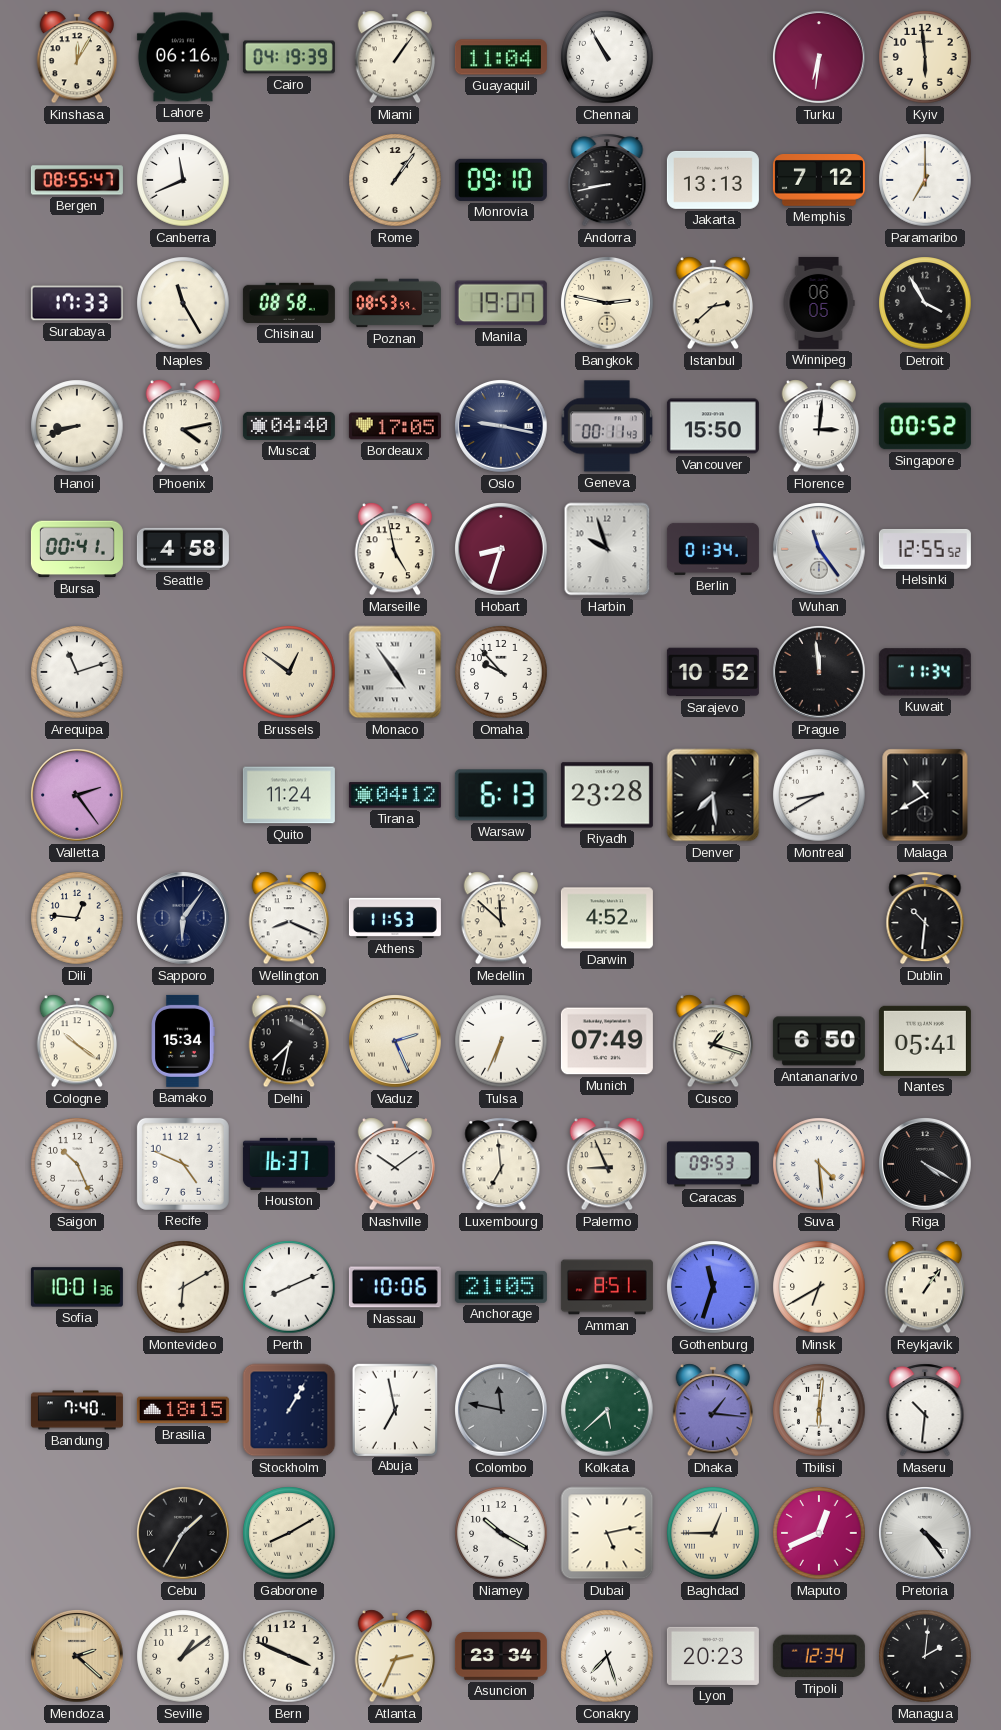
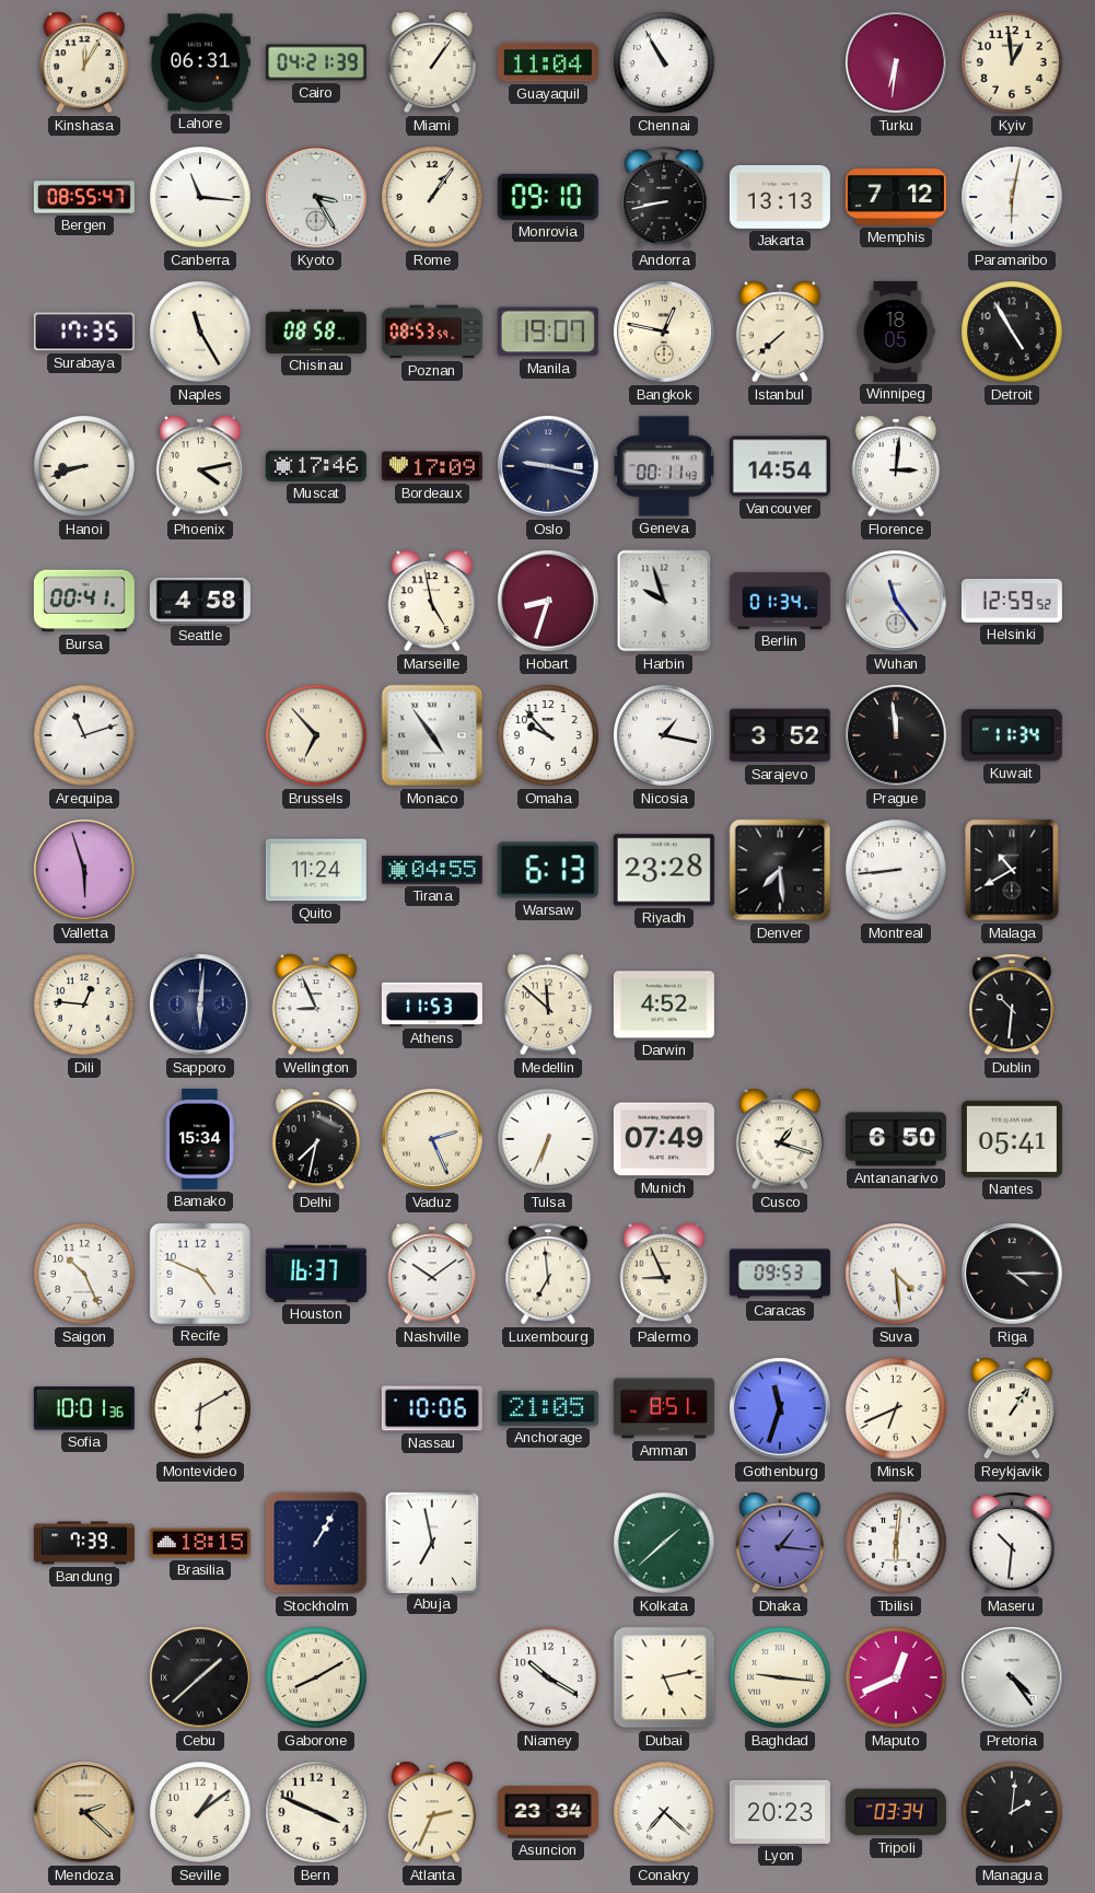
Lahore: 06:16 -> 06:31
Cairo: 04:19 -> 04:21
Kyiv: 5:59 -> 12:59
Canberra: 11:41 -> 11:16
Kyoto: none -> 3:25
Paramaribo: 7:00 -> 6:02
Surabaya: 17:33 -> 17:35
Bangkok: 2:47 -> 12:47
Istanbul: 2:38 -> 7:38
Winnipeg: 06:05 -> 18:05
Detroit: 3:55 -> 4:55
Muscat: 04:40 -> 17:46
Bordeaux: 17:05 -> 17:09
Vancouver: 15:50 -> 14:54
Singapore: 00:52 -> none
Helsinki: 12:55 -> 12:59
Brussels: 12:51 -> 6:53
Nicosia: none -> 1:17
Sarajevo: 10:52 -> 3:52
Valletta: 2:24 -> 5:57
Tirana: 04:12 -> 04:55
Montreal: 8:40 -> 8:44
Sapporo: 6:06 -> 6:01
Wellington: 8:19 -> 8:56
Cologne: 10:21 -> none
Riga: 4:20 -> 4:15
Perth: 8:11 -> none
Minsk: 6:40 -> 6:41
Bandung: 7:40 -> 7:39
Colombo: 11:47 -> none
Kolkata: 5:38 -> 1:38
Cebu: 1:35 -> 1:38
Baghdad: 12:45 -> 9:16
Conakry: 7:27 -> 7:22
Tripoli: 12:34 -> 03:34
